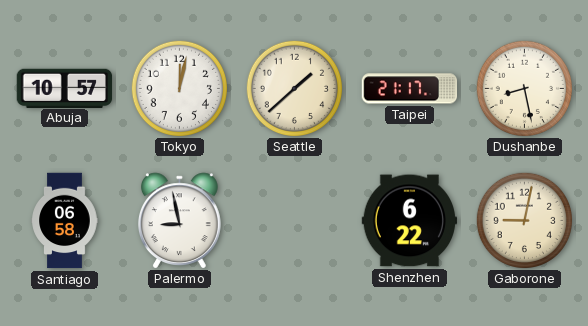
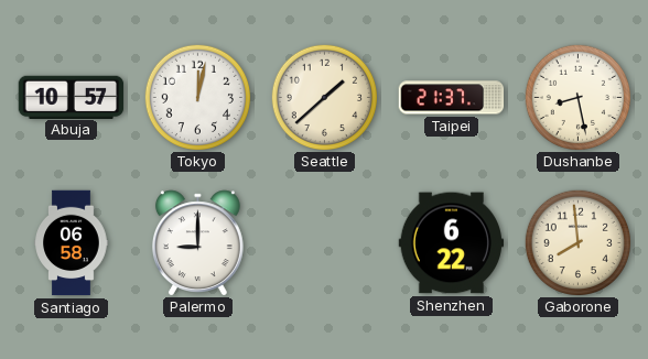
Taipei: 21:17 -> 21:37
Palermo: 8:58 -> 9:00
Gaborone: 9:02 -> 7:59
